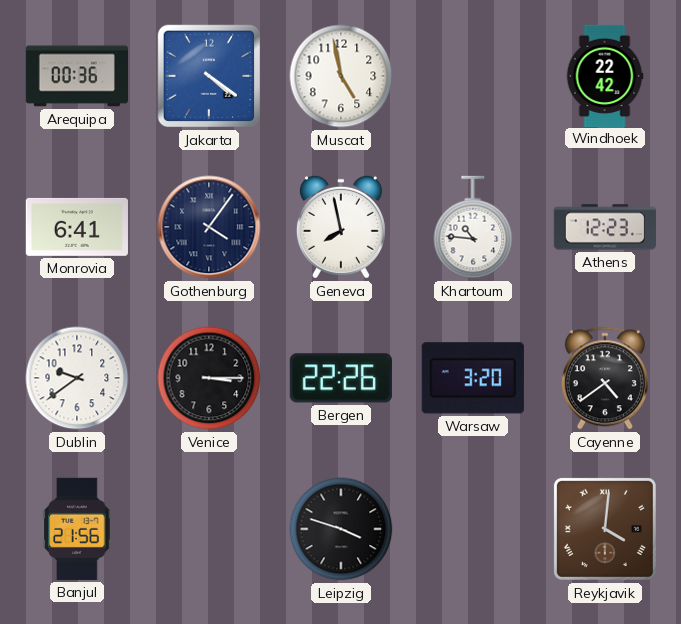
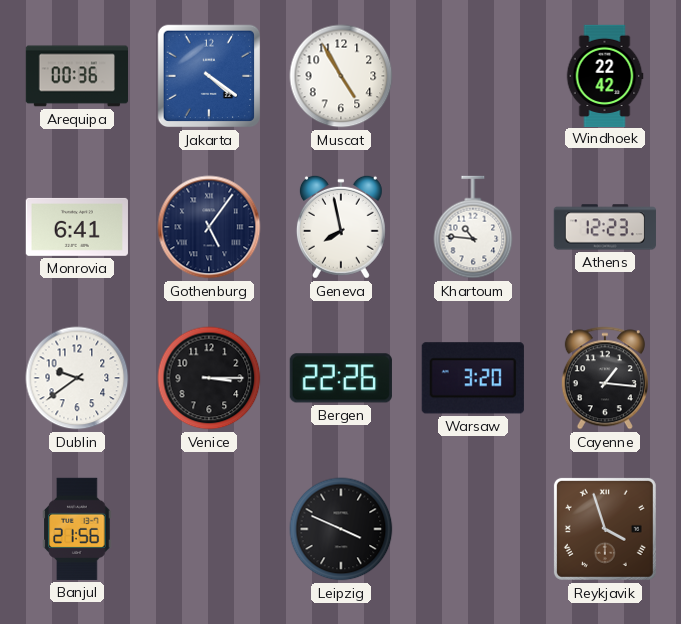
Muscat: 4:58 -> 4:55
Gothenburg: 4:06 -> 5:06
Cayenne: 4:39 -> 1:16
Leipzig: 3:48 -> 3:49
Reykjavik: 4:01 -> 3:57
